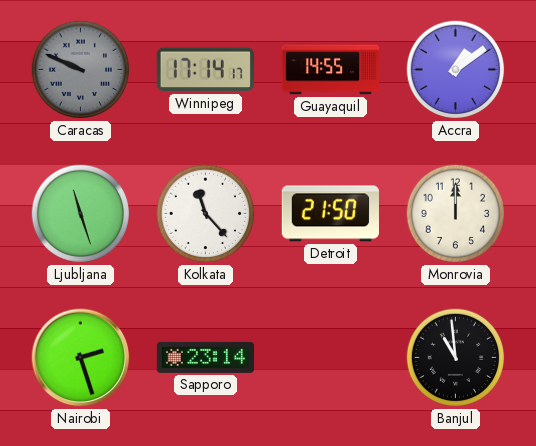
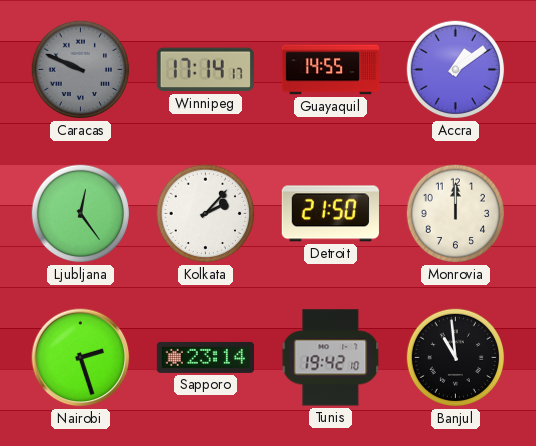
Ljubljana: 11:27 -> 12:24
Kolkata: 11:23 -> 2:07
Tunis: none -> 19:42
